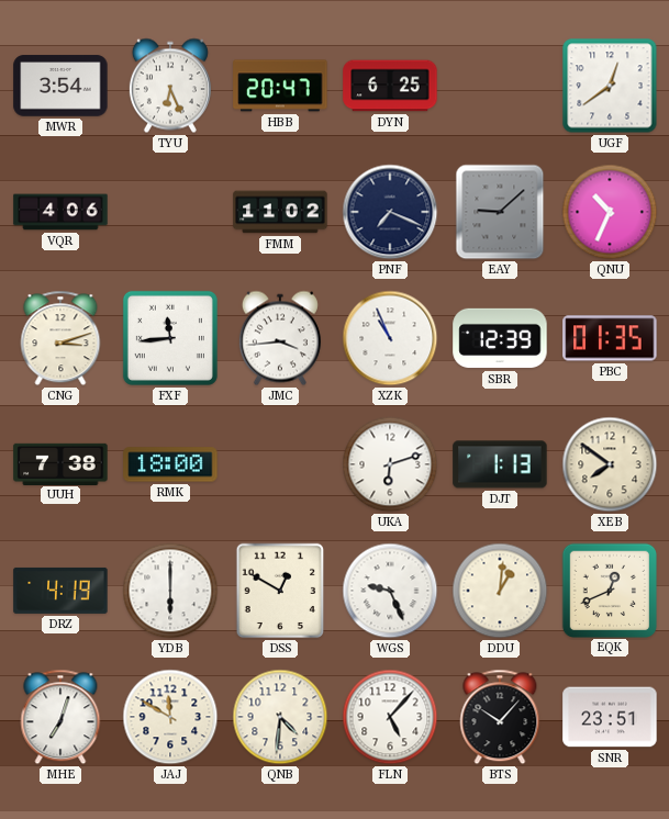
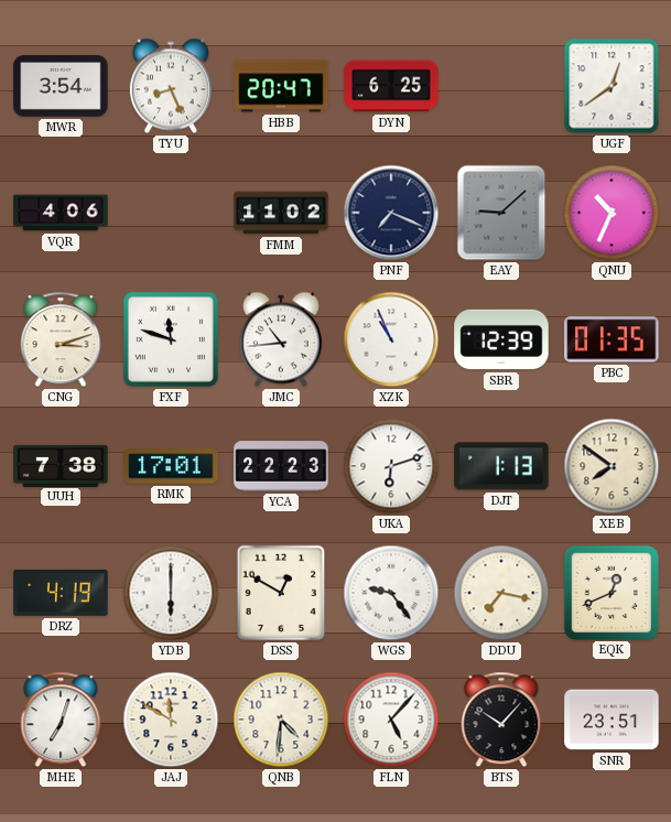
TYU: 6:26 -> 8:26
FXF: 11:44 -> 11:48
JMC: 3:44 -> 10:44
RMK: 18:00 -> 17:01
YCA: none -> 22:23
WGS: 9:26 -> 9:24
DDU: 1:01 -> 7:17
